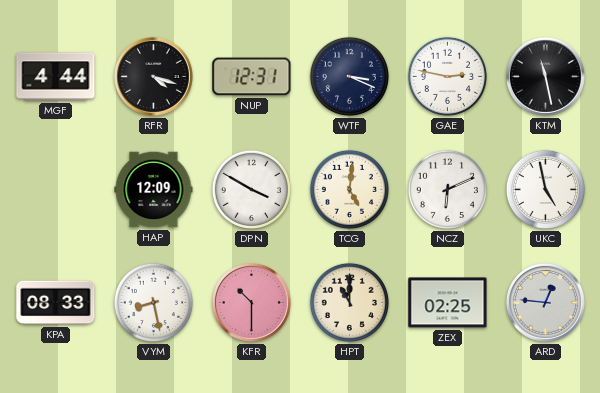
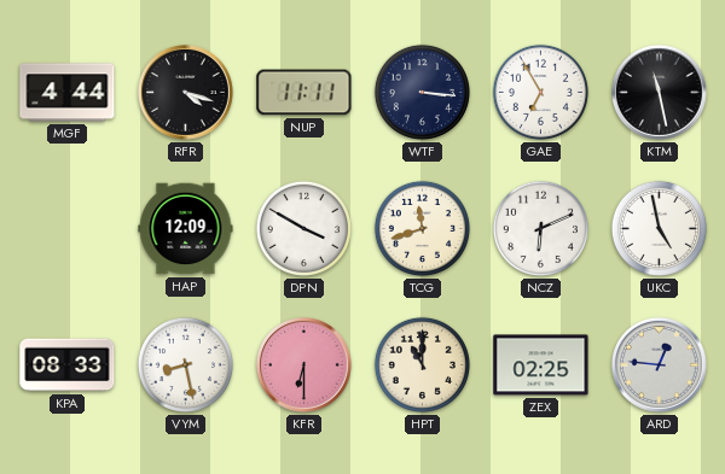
NUP: 12:31 -> 11:11
WTF: 3:19 -> 3:16
GAE: 2:47 -> 6:55
TCG: 5:01 -> 11:42
KFR: 10:30 -> 6:30
